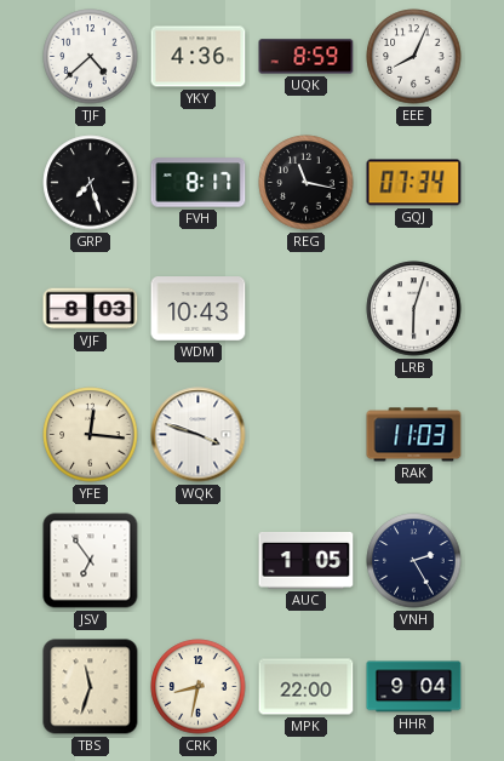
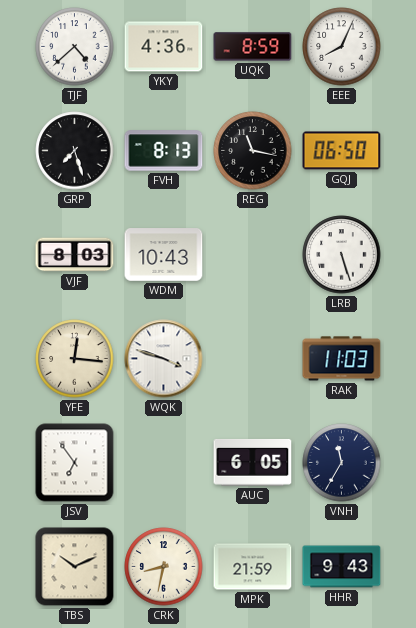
FVH: 8:17 -> 8:13
GQJ: 07:34 -> 06:50
LRB: 6:03 -> 5:27
AUC: 1:05 -> 6:05
VNH: 2:25 -> 11:35
TBS: 11:33 -> 10:11
MPK: 22:00 -> 21:59
HHR: 9:04 -> 9:43
